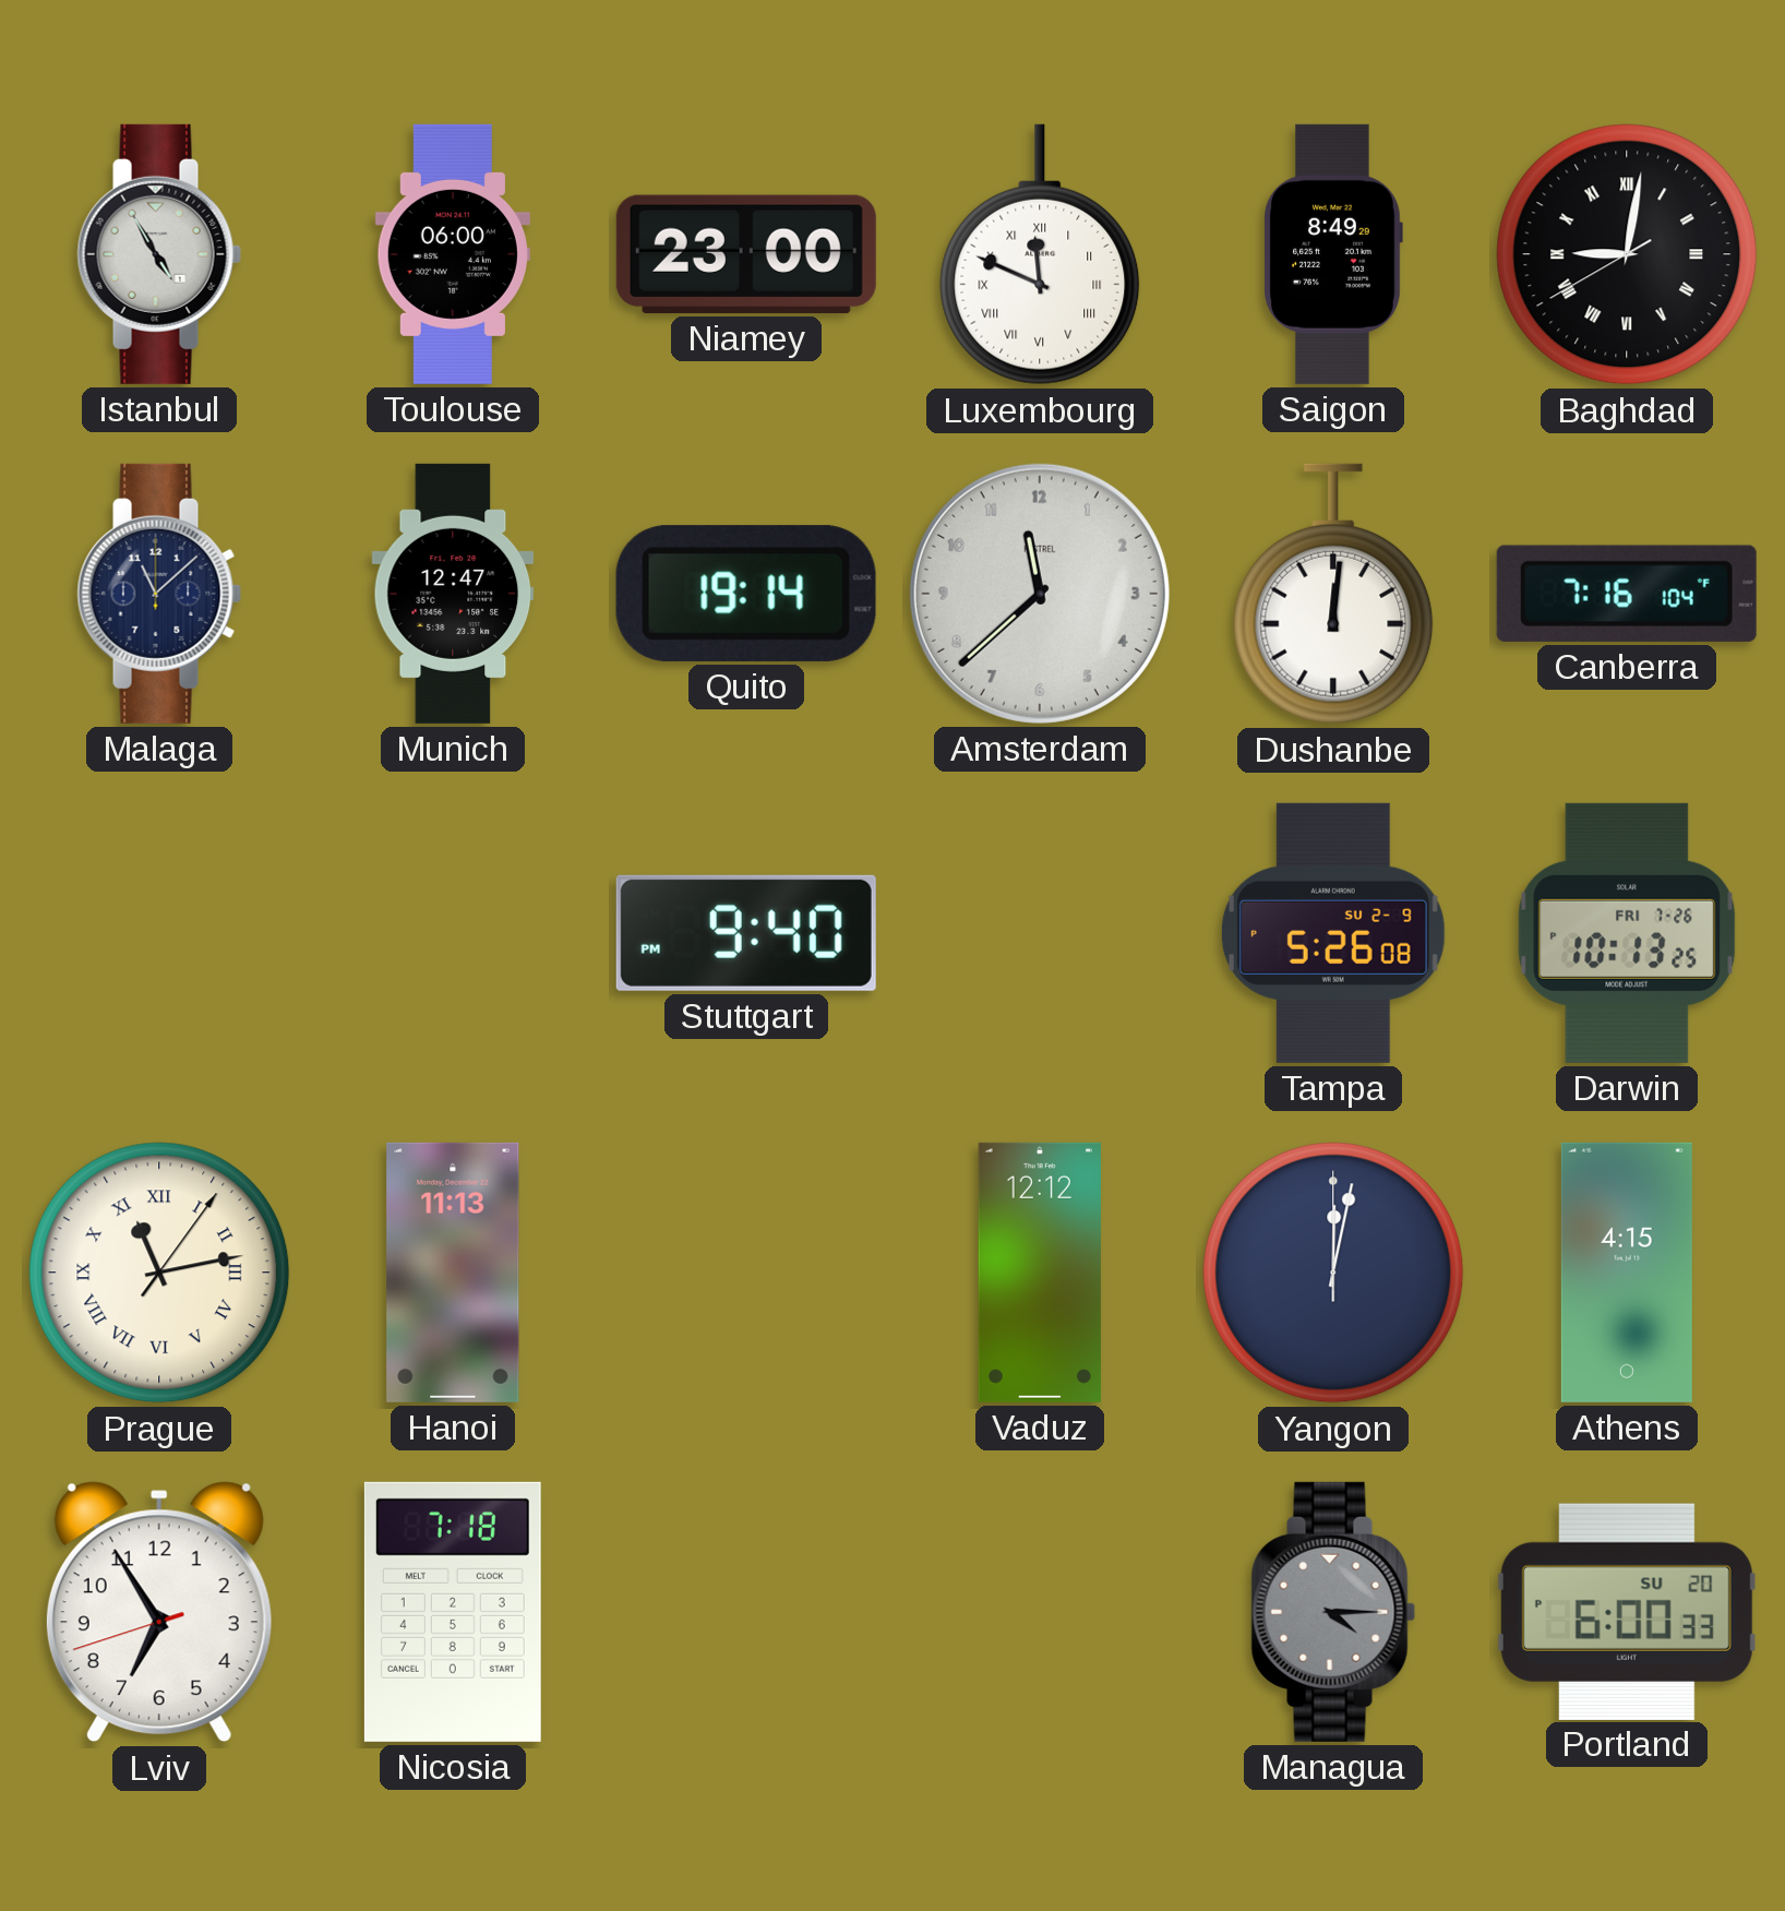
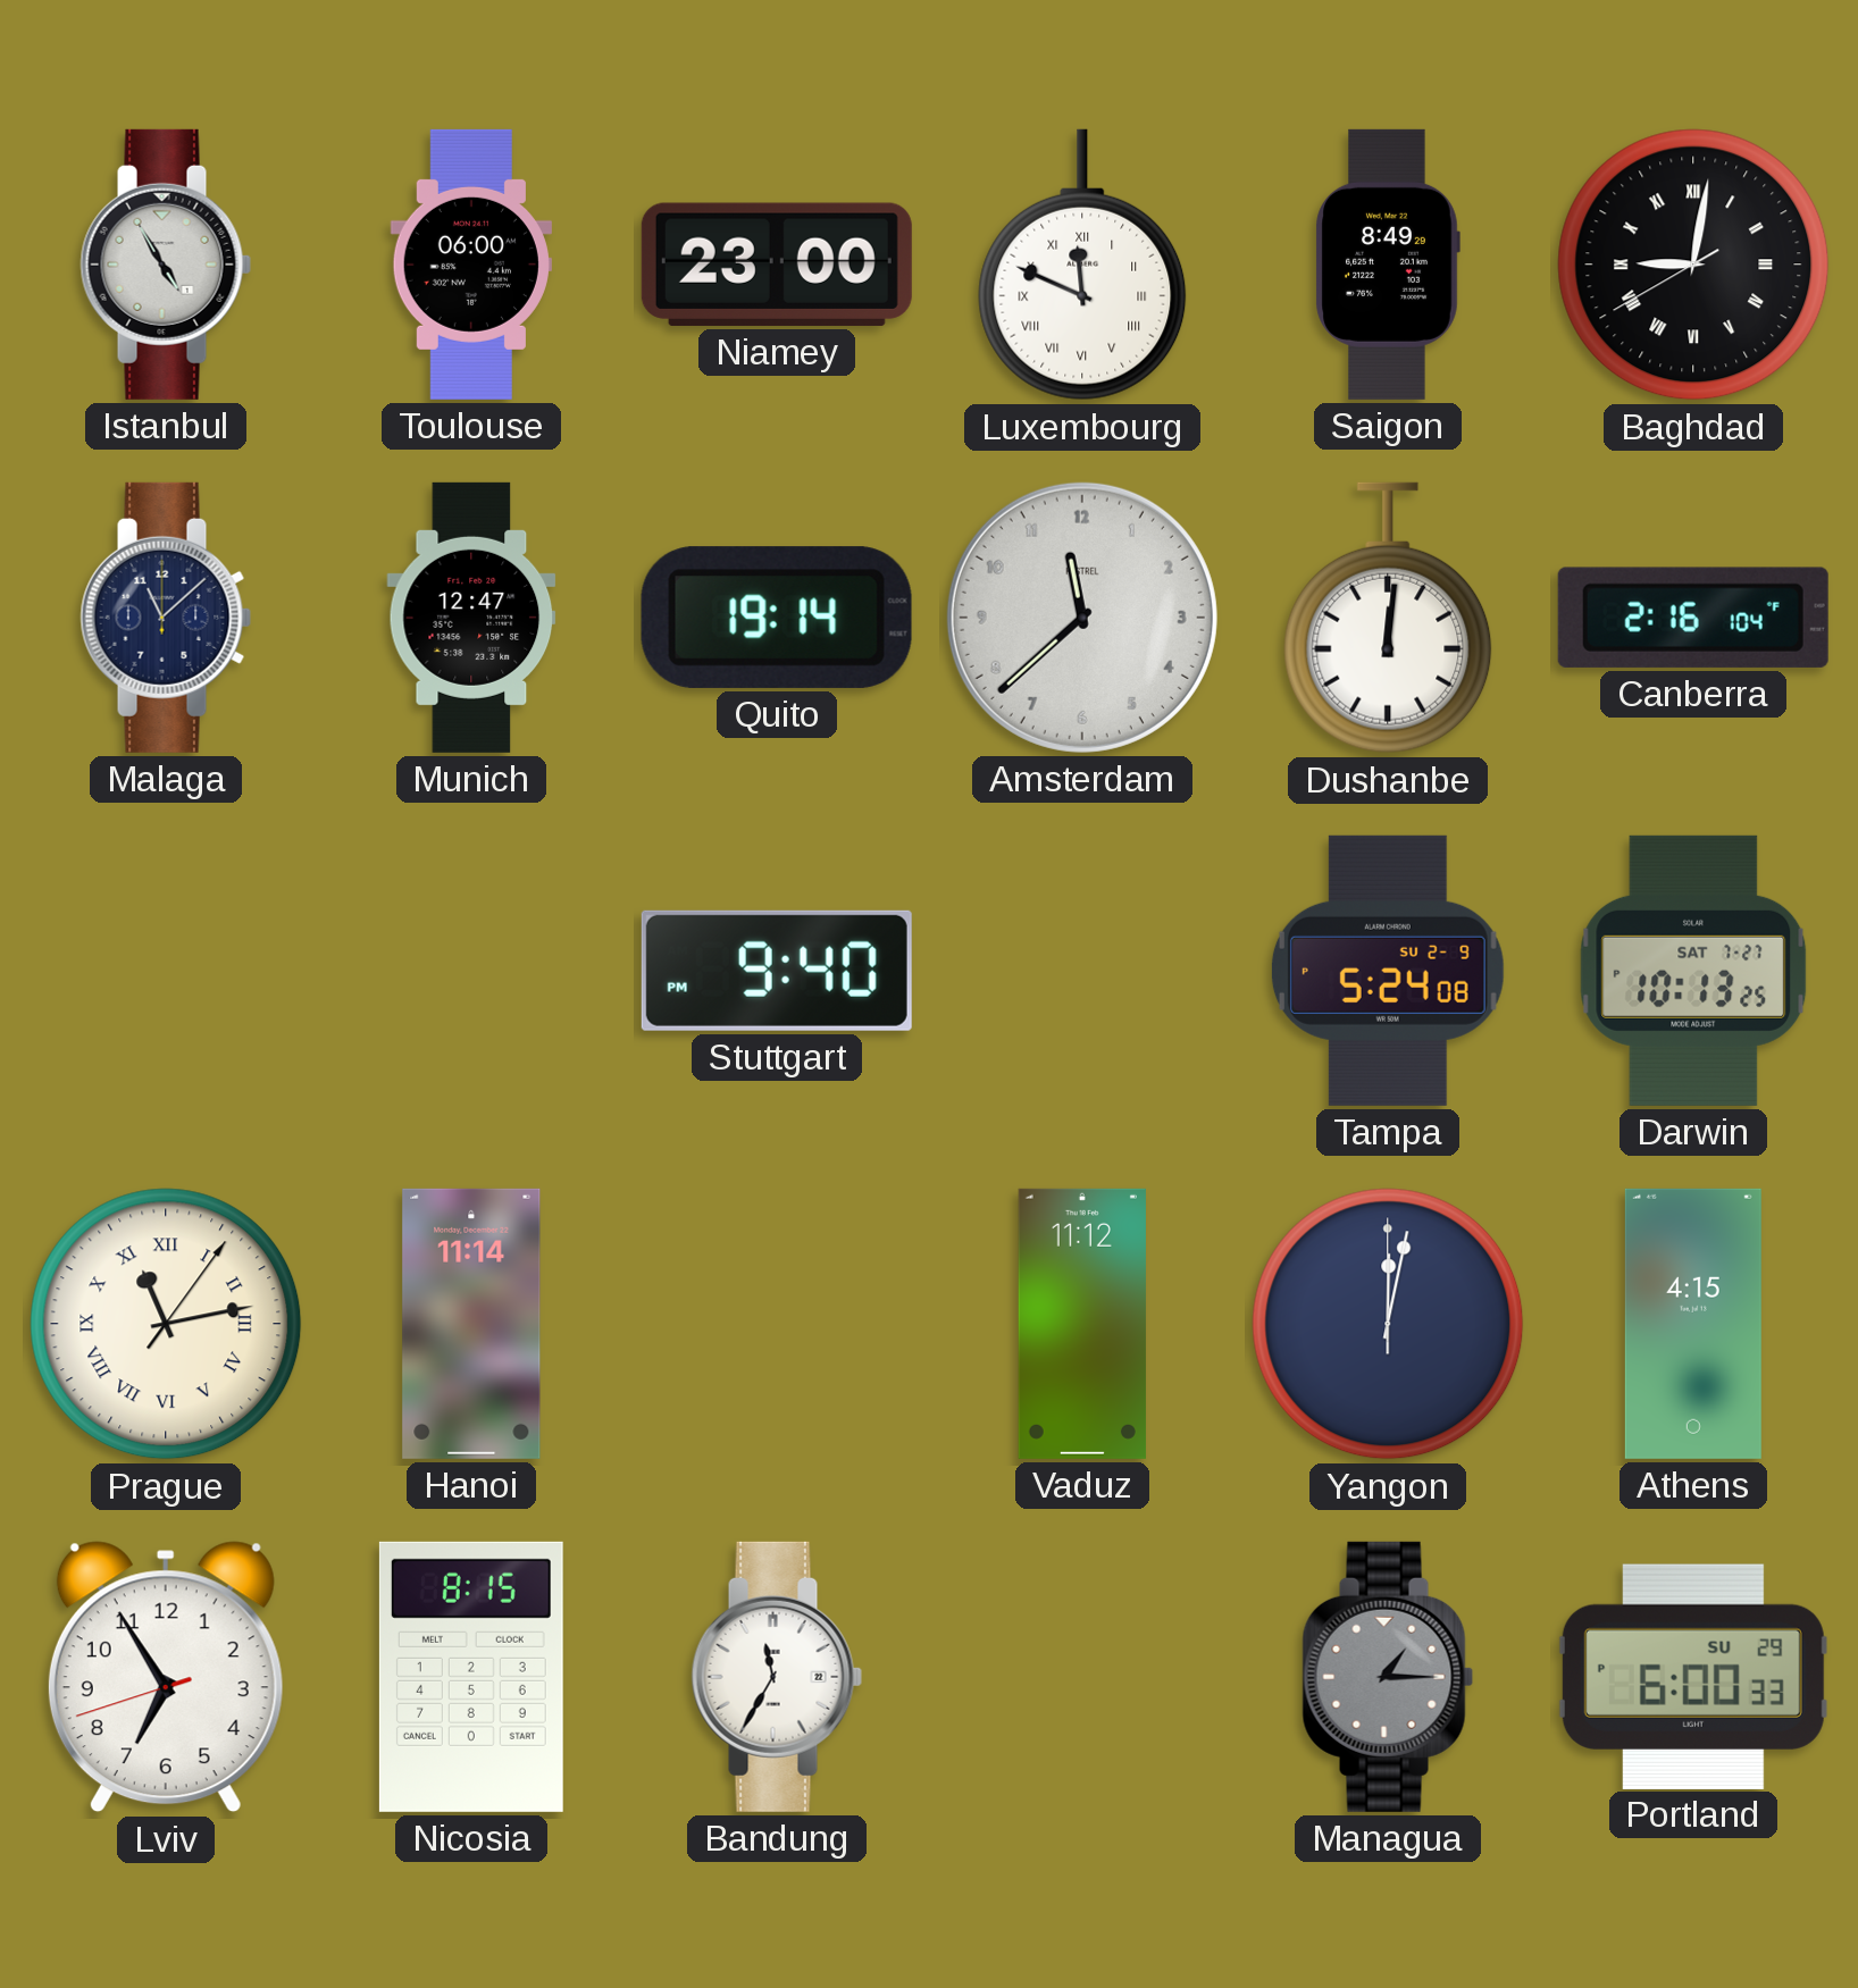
Canberra: 7:16 -> 2:16
Tampa: 5:26 -> 5:24
Darwin date: FRI 7-26 -> SAT 7-27
Hanoi: 11:13 -> 11:14
Vaduz: 12:12 -> 11:12
Nicosia: 7:18 -> 8:15
Bandung: none -> 11:35
Managua: 4:15 -> 1:15
Portland date: SU 20 -> SU 29
